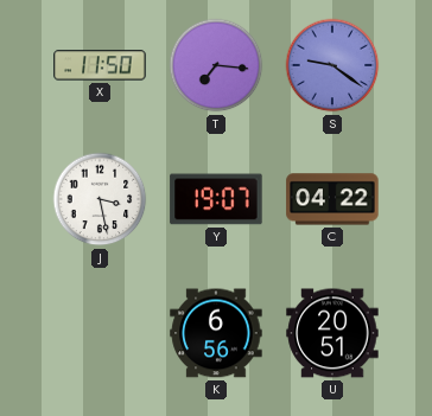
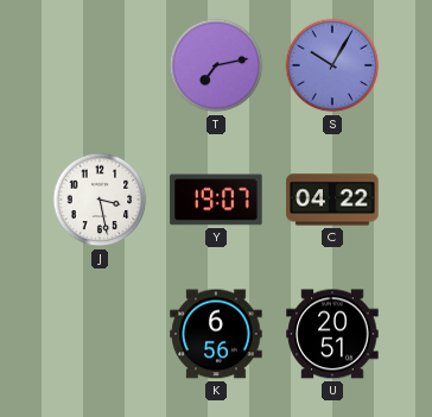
X: 11:50 -> none
T: 7:16 -> 7:13
S: 9:21 -> 10:05
